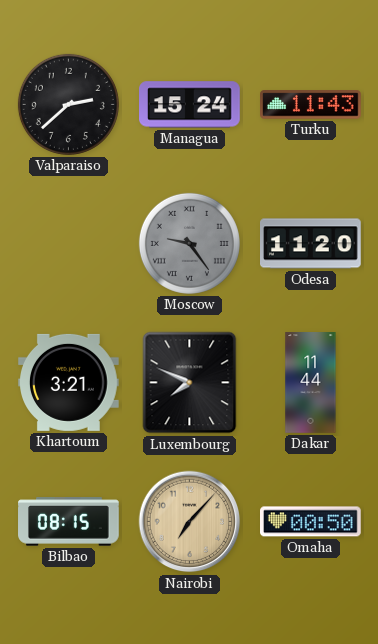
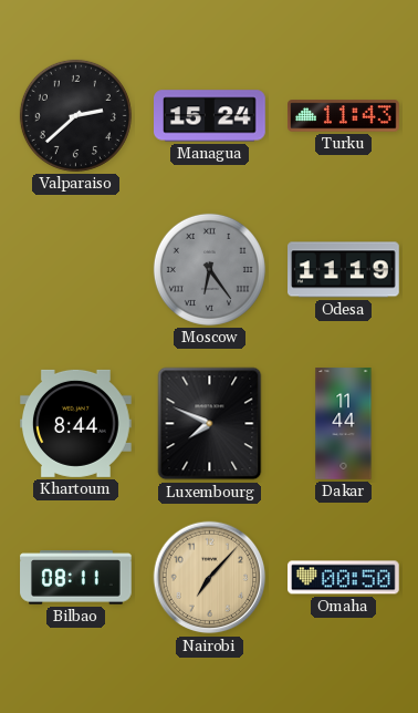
Moscow: 9:24 -> 6:24
Odesa: 11:20 -> 11:19
Khartoum: 3:21 -> 8:44
Bilbao: 08:15 -> 08:11
